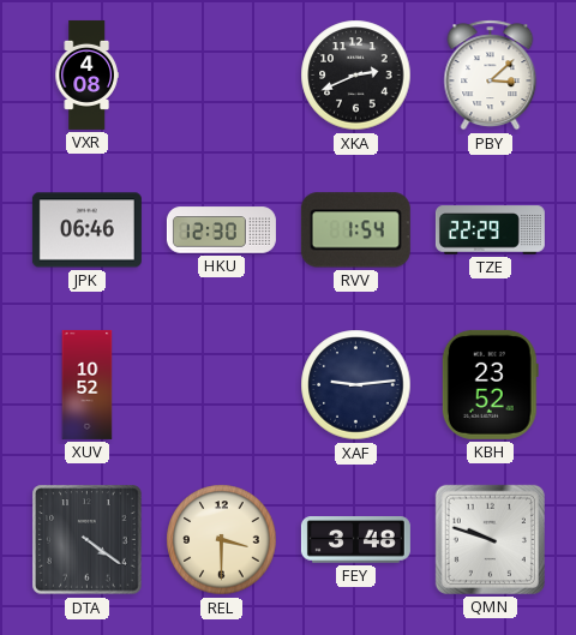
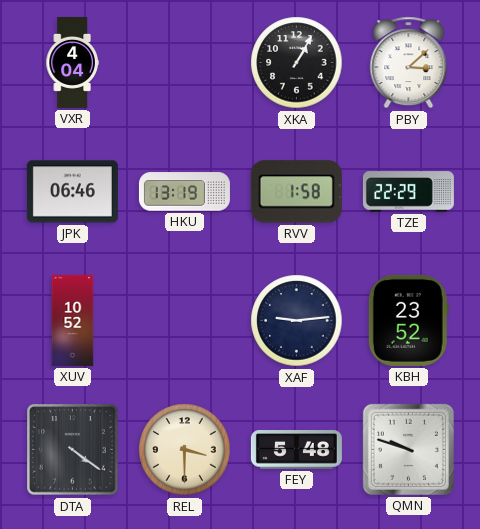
VXR: 4:08 -> 4:04
XKA: 2:41 -> 1:05
HKU: 12:30 -> 13:19
RVV: 1:54 -> 1:58
FEY: 3:48 -> 5:48
